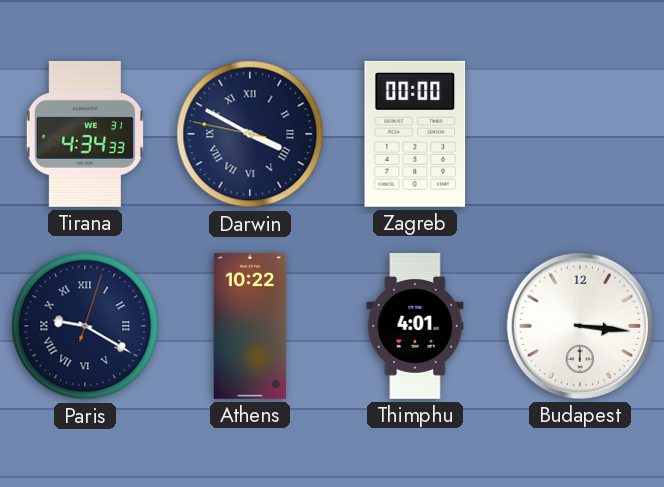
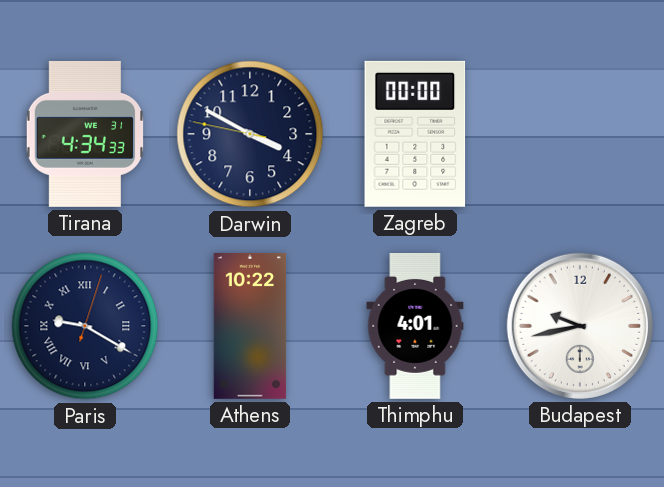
Darwin numerals: Roman -> Arabic
Budapest: 3:16 -> 9:43
